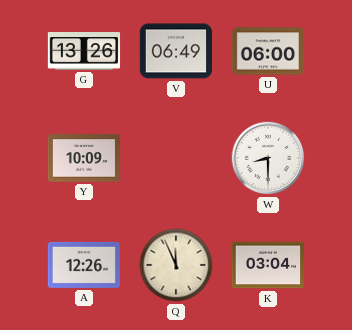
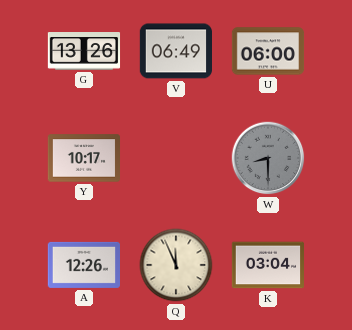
Y: 10:09 -> 10:17
W dial: white -> grey
